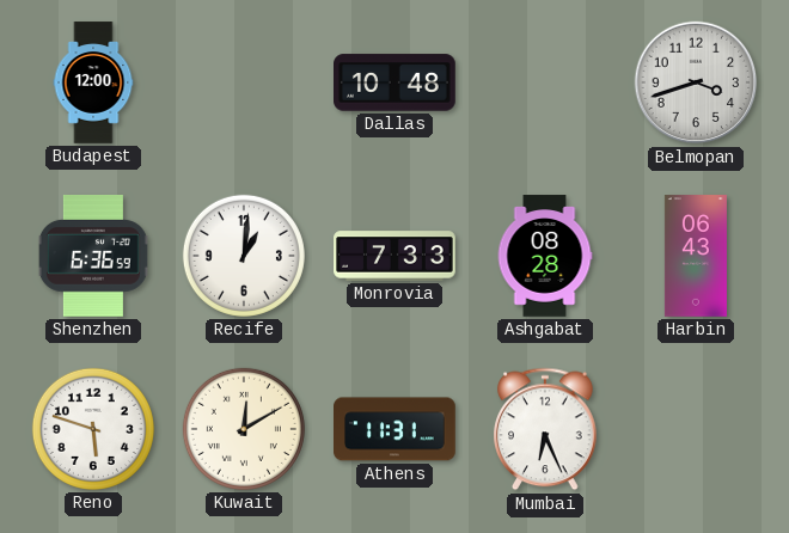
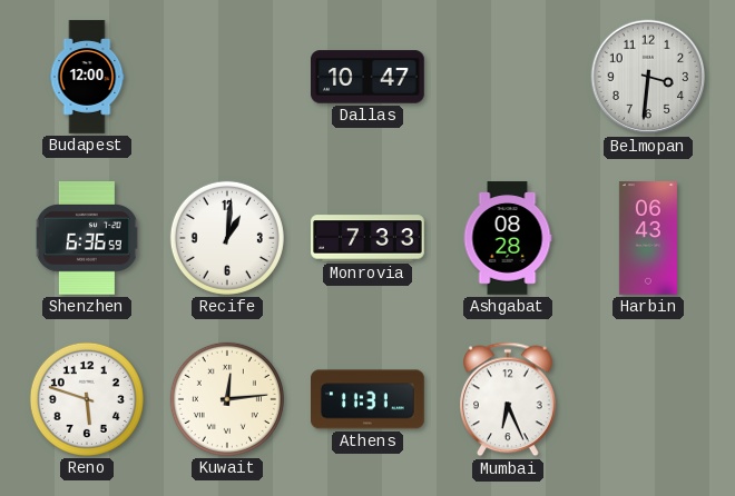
Dallas: 10:48 -> 10:47
Belmopan: 3:42 -> 3:31
Kuwait: 12:10 -> 12:14
